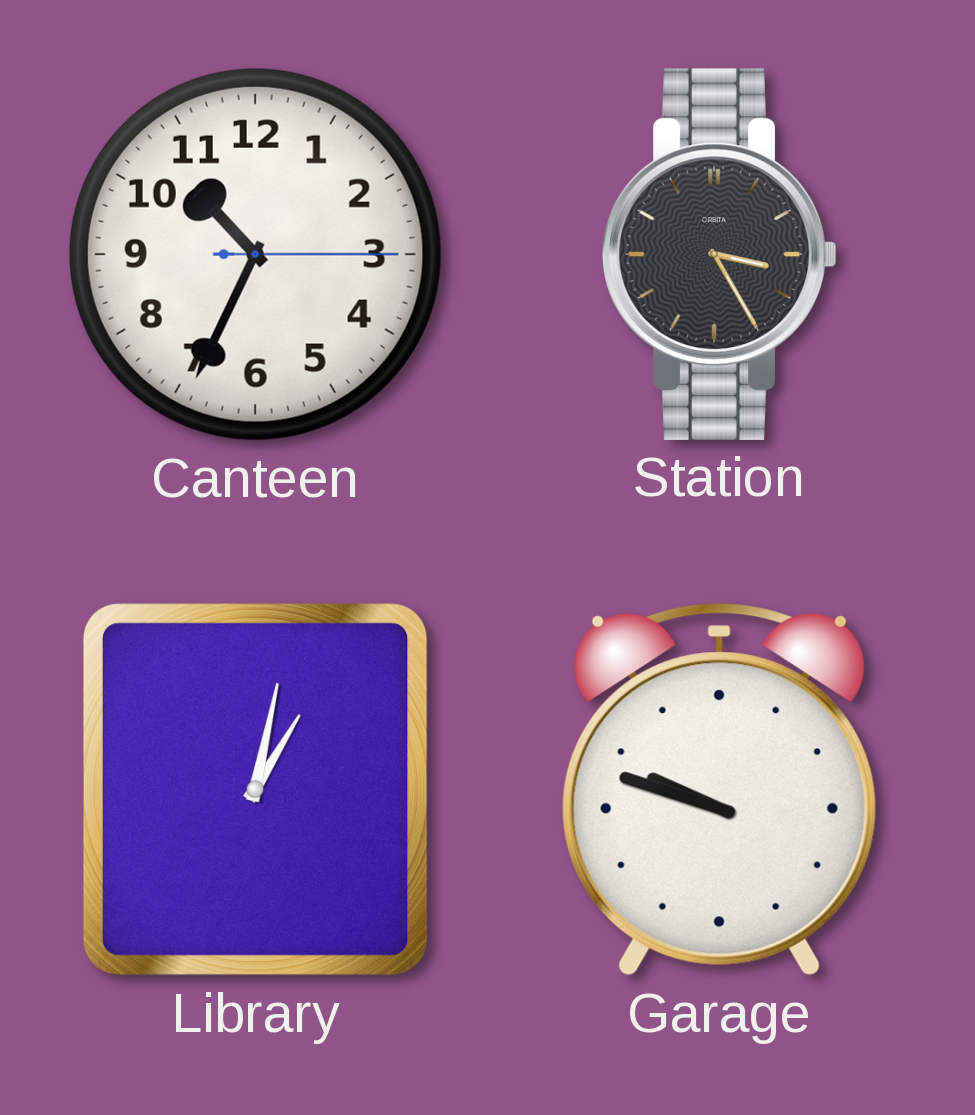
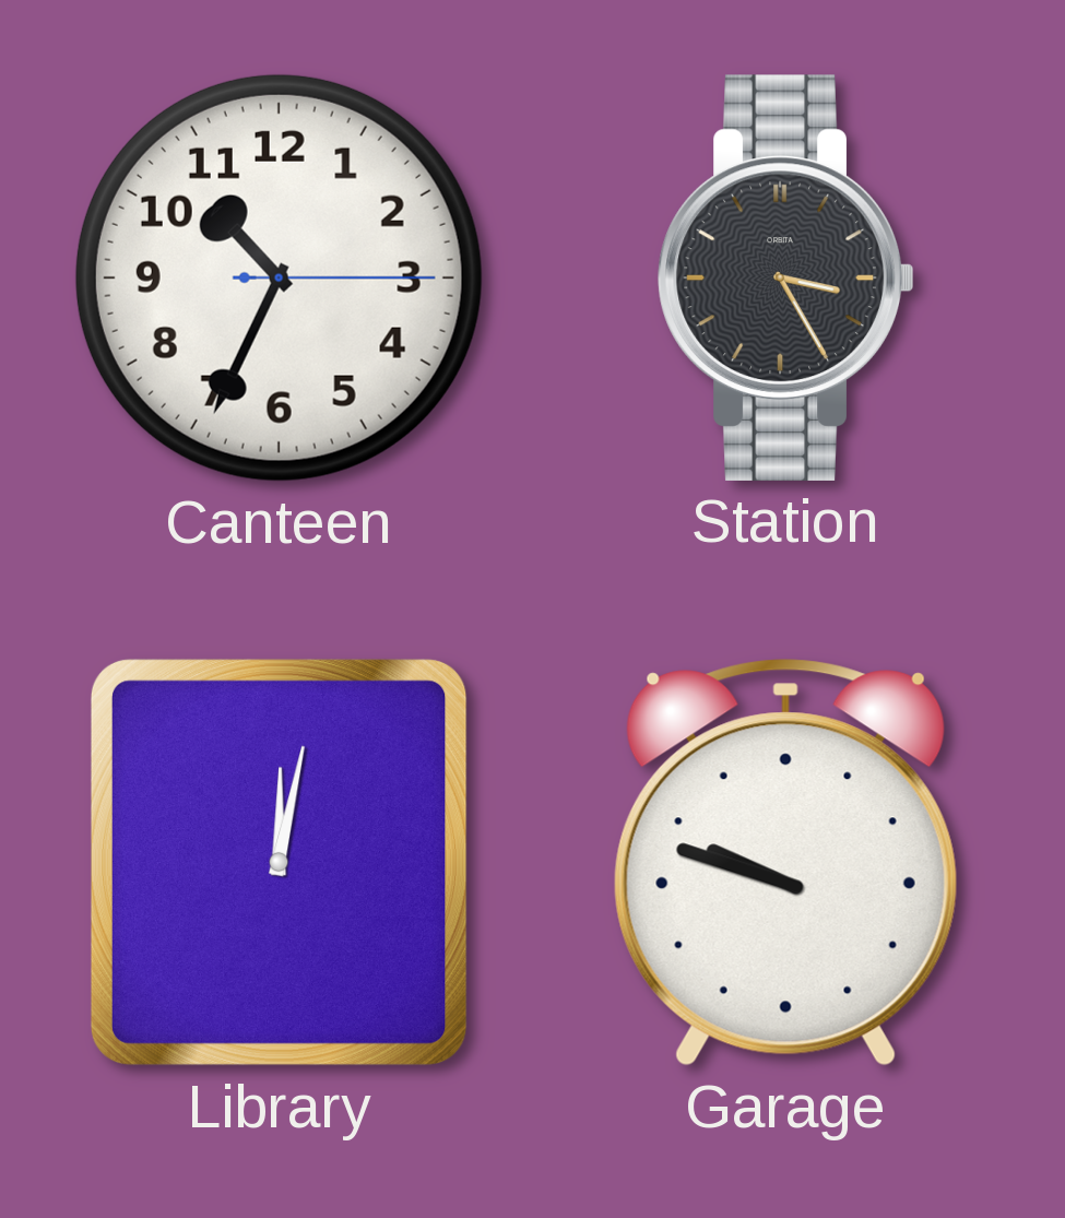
Library: 1:02 -> 12:02
